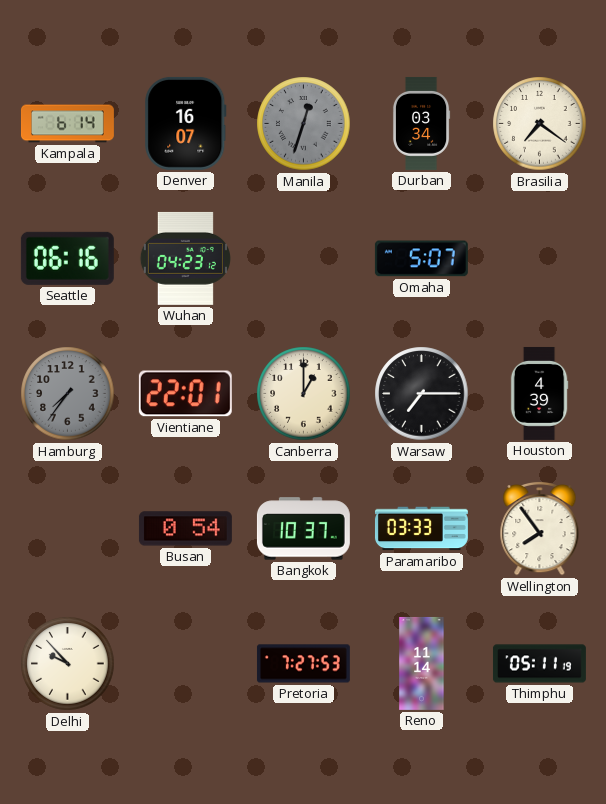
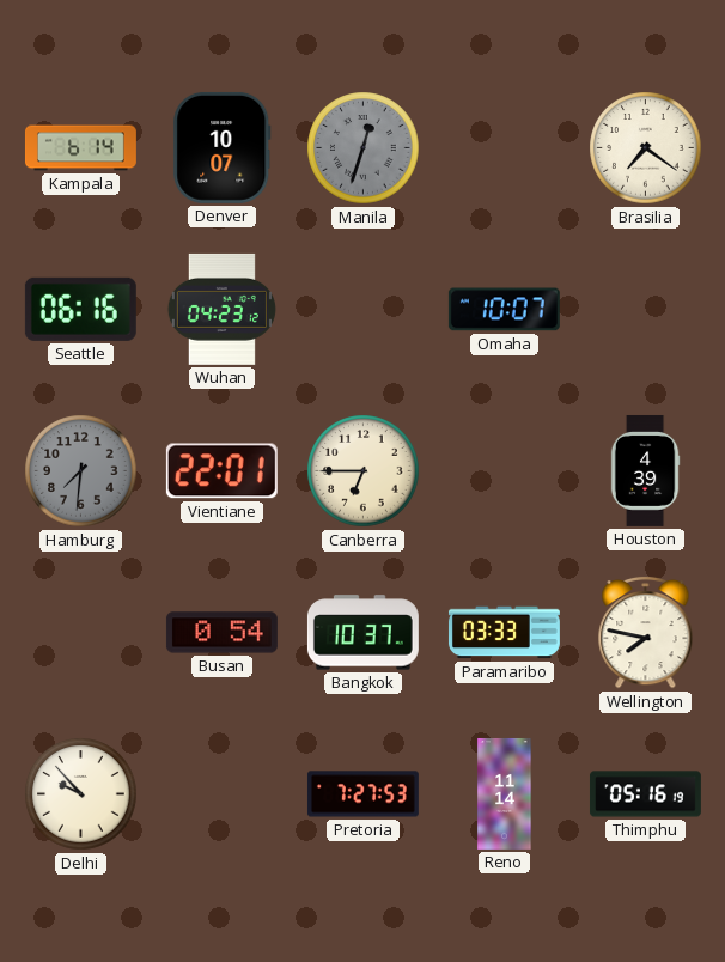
Denver: 16:07 -> 10:07
Durban: 03:34 -> none
Omaha: 5:07 -> 10:07
Hamburg: 7:36 -> 7:31
Canberra: 1:00 -> 6:45
Warsaw: 7:15 -> none
Wellington: 7:54 -> 7:47
Thimphu: 05:11 -> 05:16
